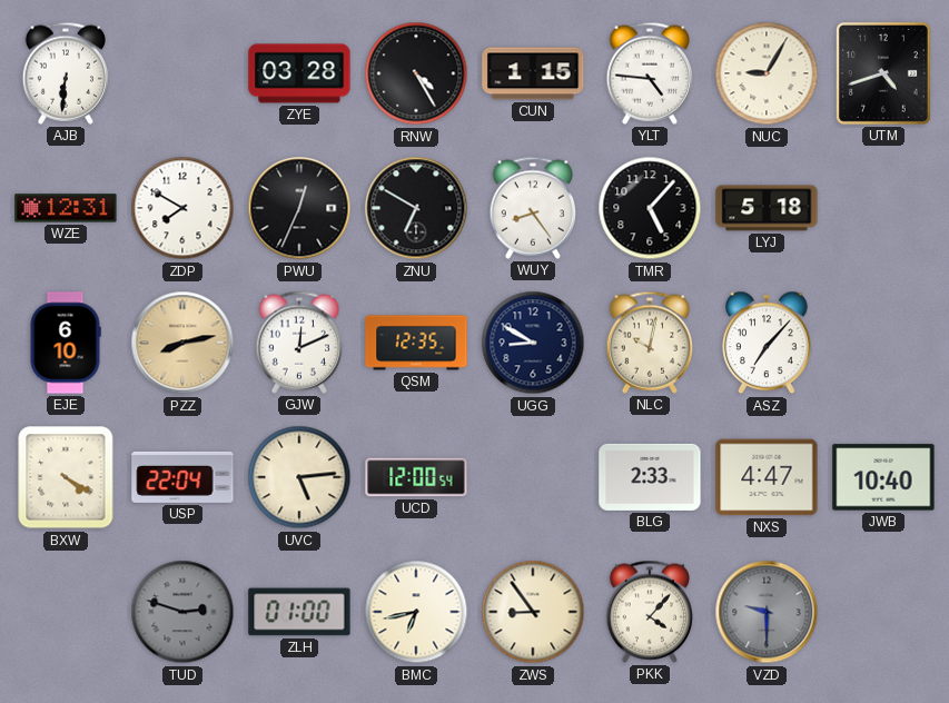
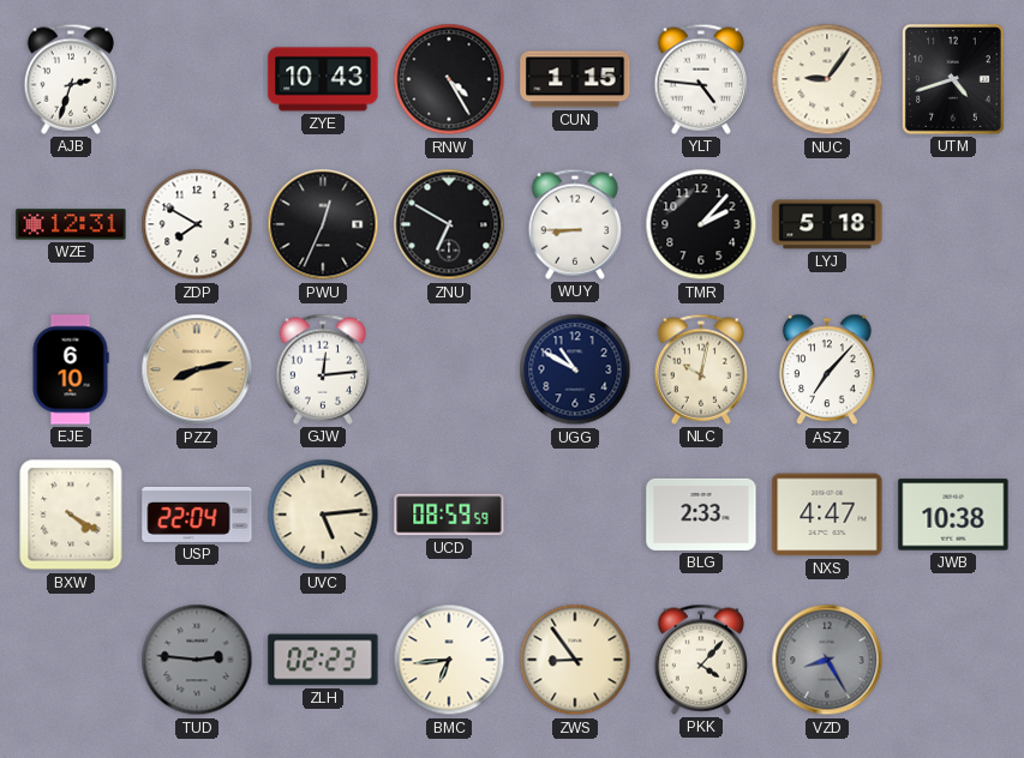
AJB: 6:31 -> 2:33
ZYE: 03:28 -> 10:43
NUC: 9:05 -> 9:06
WUY: 8:24 -> 8:45
TMR: 5:07 -> 2:07
GJW: 12:11 -> 12:14
QSM: 12:35 -> none
UGG: 8:50 -> 10:50
UCD: 12:00 -> 08:59
JWB: 10:40 -> 10:38
TUD: 2:48 -> 2:46
ZLH: 01:00 -> 02:23
BMC: 6:43 -> 6:44
VZD: 9:30 -> 8:25
